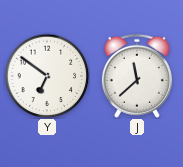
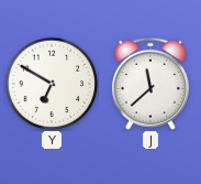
Y: 6:51 -> 6:50
